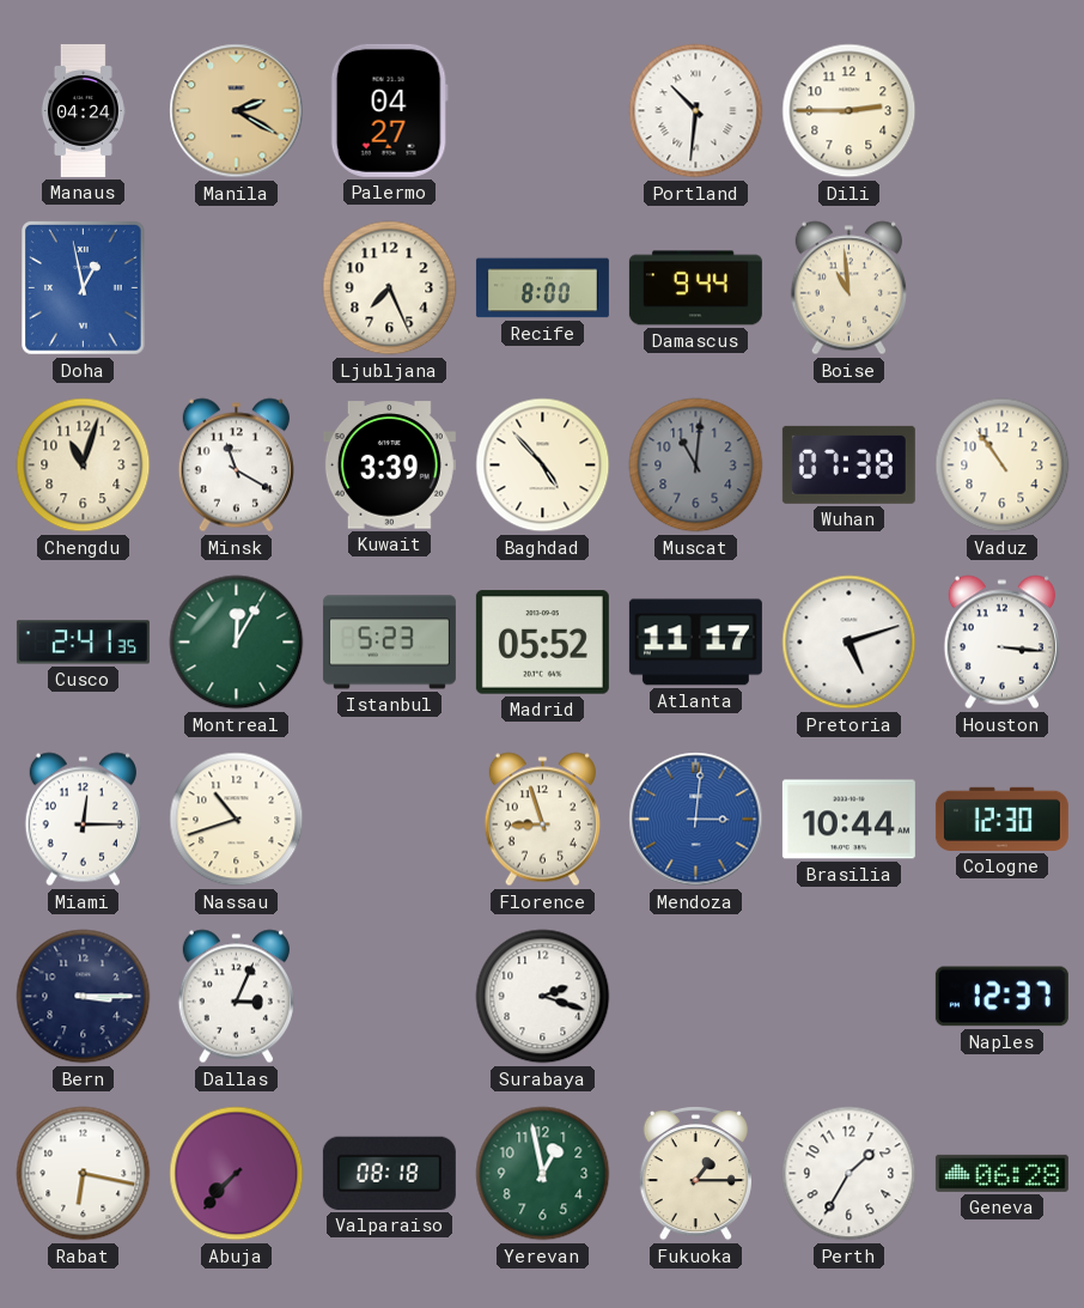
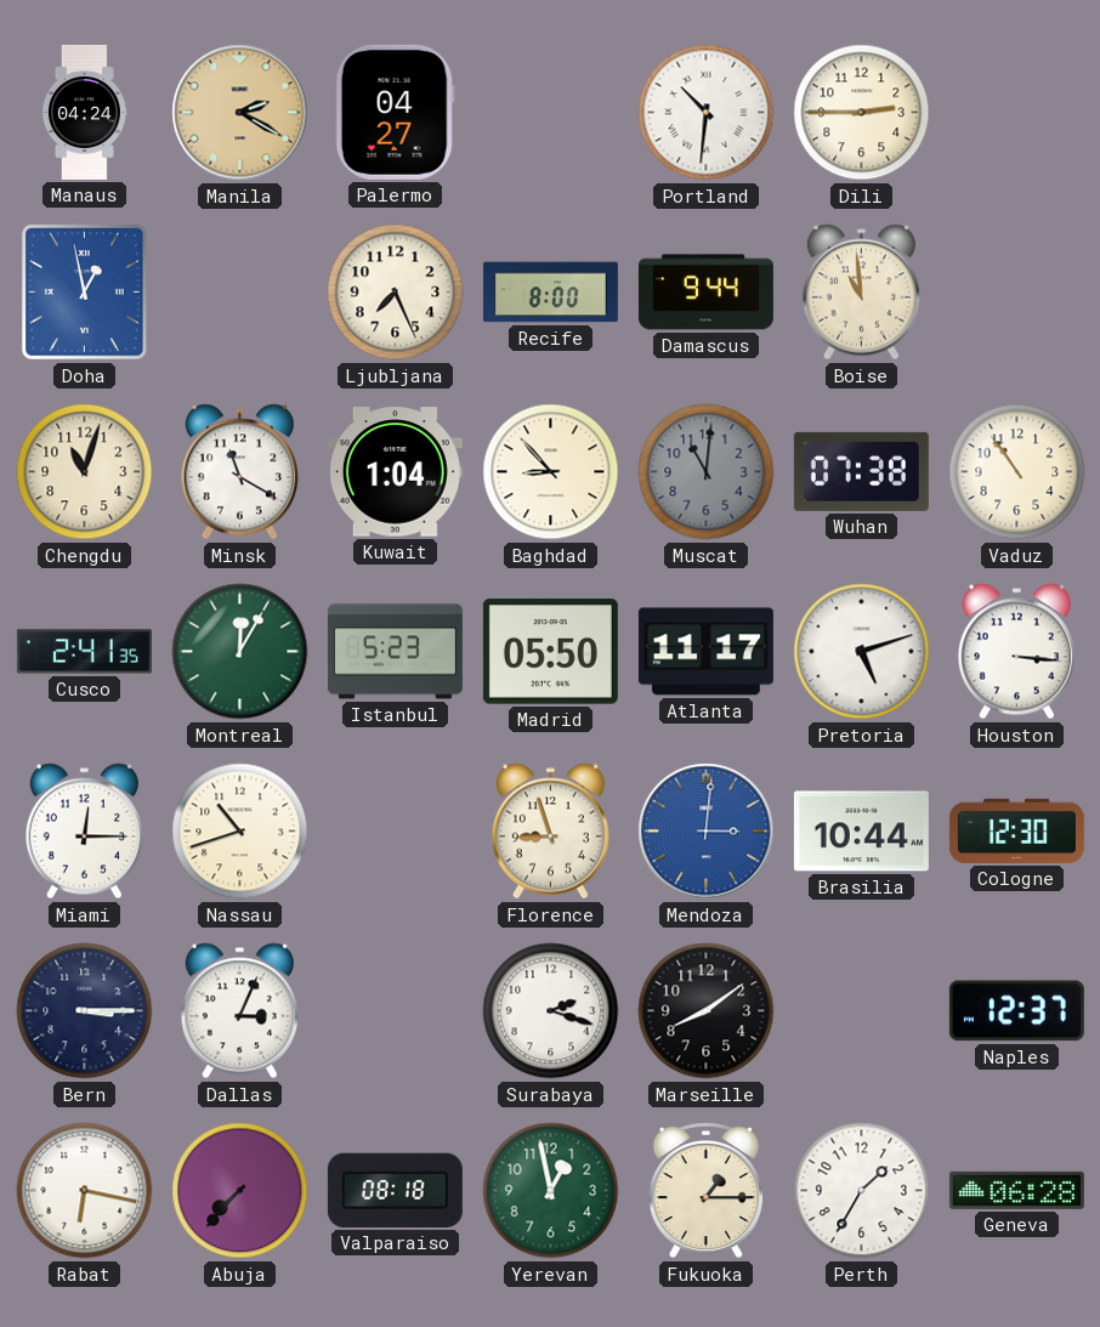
Kuwait: 3:39 -> 1:04
Baghdad: 4:53 -> 8:53
Madrid: 05:52 -> 05:50
Marseille: none -> 8:09
